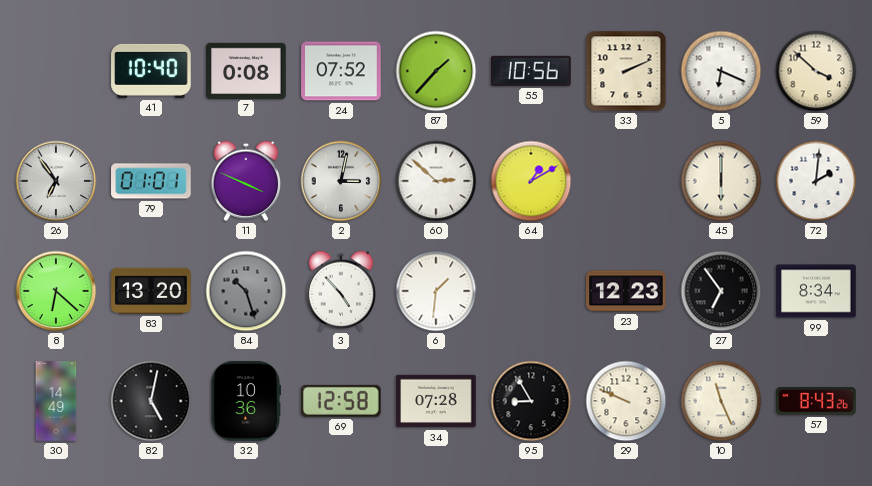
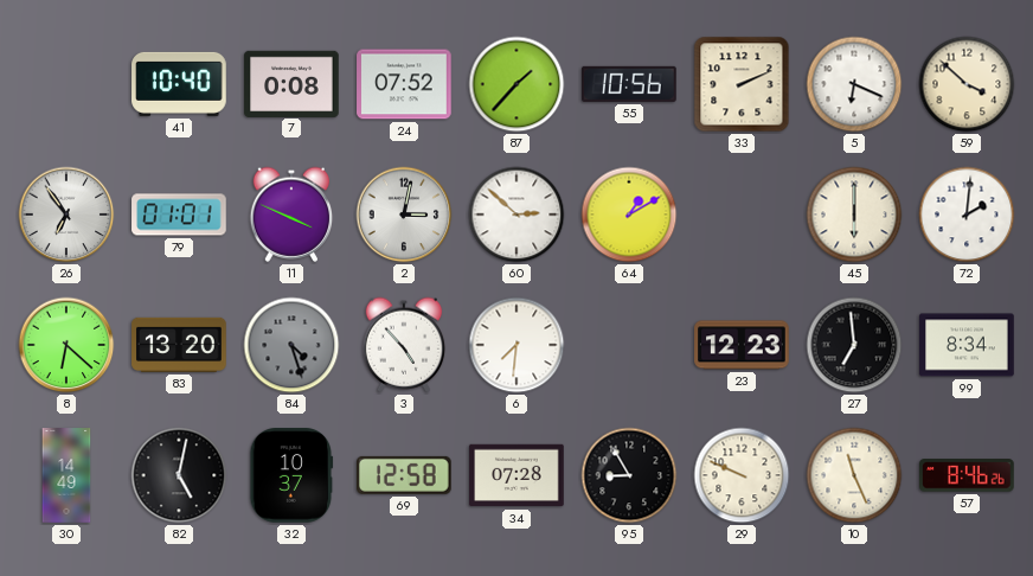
84: 10:27 -> 4:27
6: 1:31 -> 7:31
27: 6:54 -> 6:59
32: 10:36 -> 10:37
57: 8:43 -> 8:46
